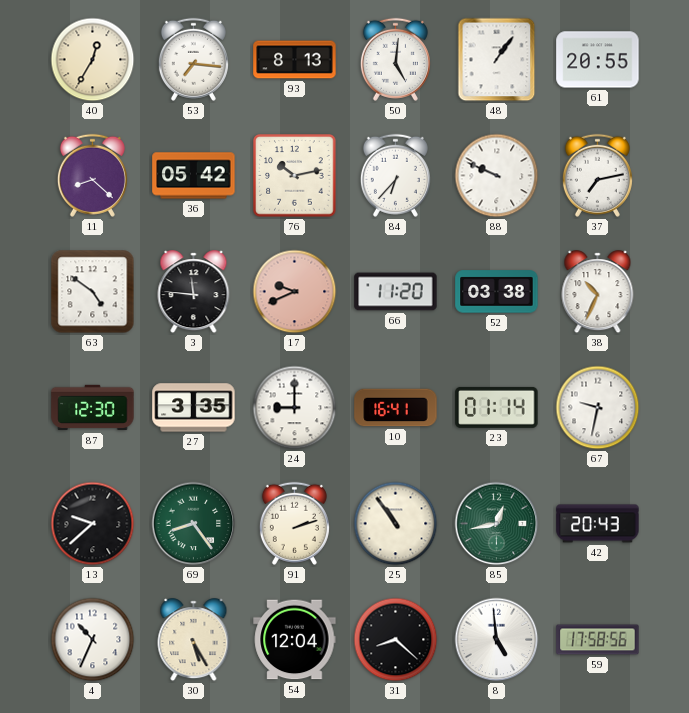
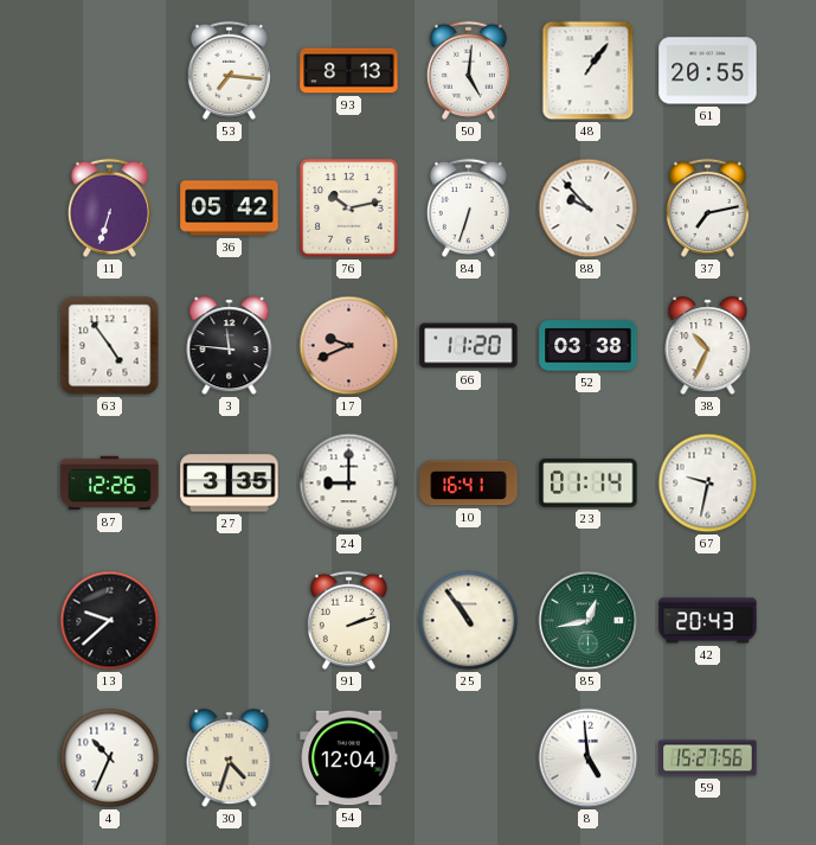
40: 12:35 -> none
11: 8:22 -> 6:33
84: 6:37 -> 6:33
88: 9:49 -> 9:53
63: 4:51 -> 4:54
87: 12:30 -> 12:26
69: 8:24 -> none
30: 5:25 -> 4:33
31: 8:22 -> none
59: 17:58 -> 15:27
